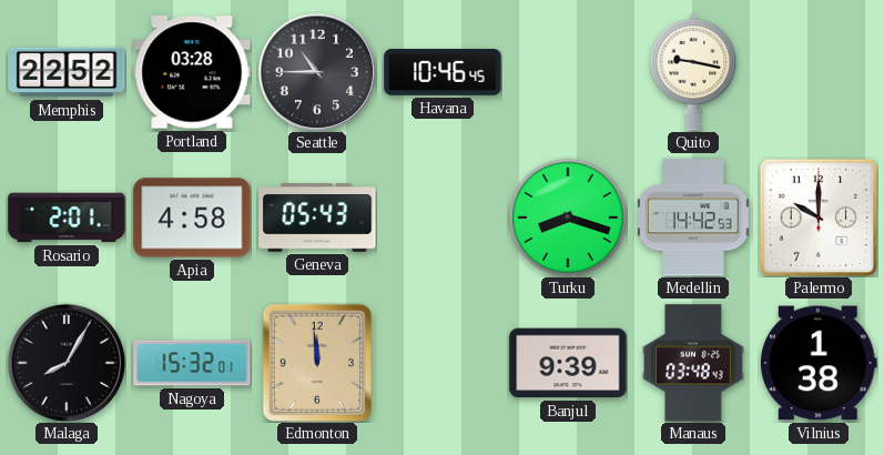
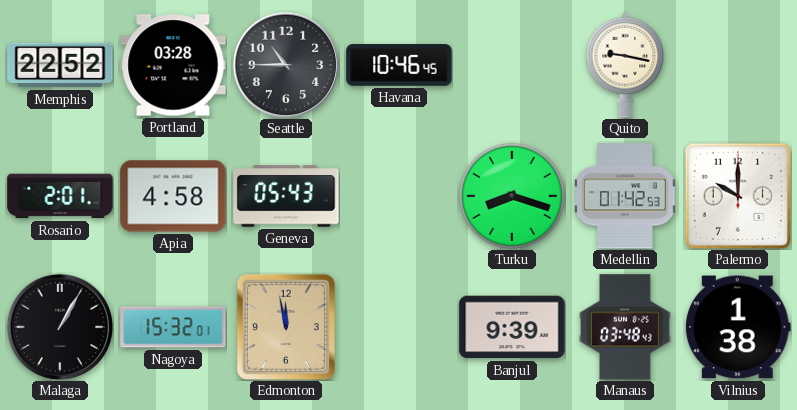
Medellin: 14:42 -> 01:42
Malaga: 8:05 -> 1:05
Edmonton: 11:59 -> 11:58
